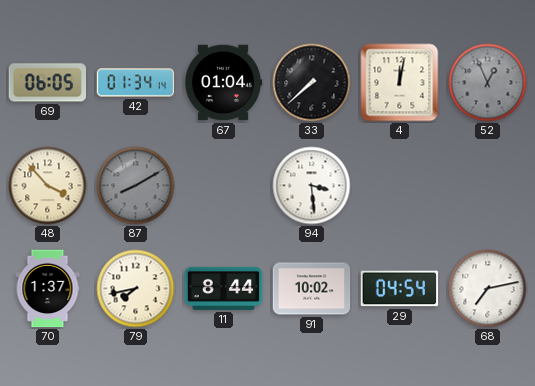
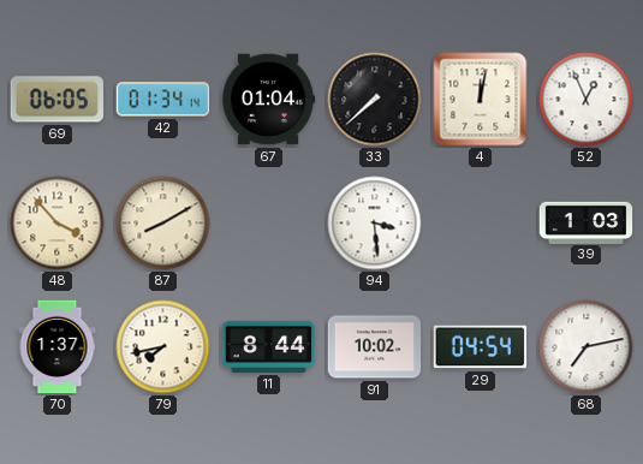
52 dial: grey -> white
87 dial: grey -> cream
39: none -> 1:03
